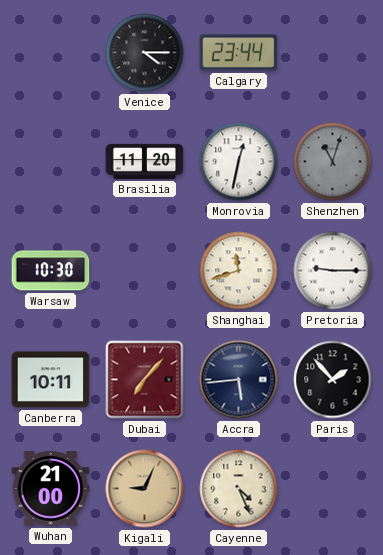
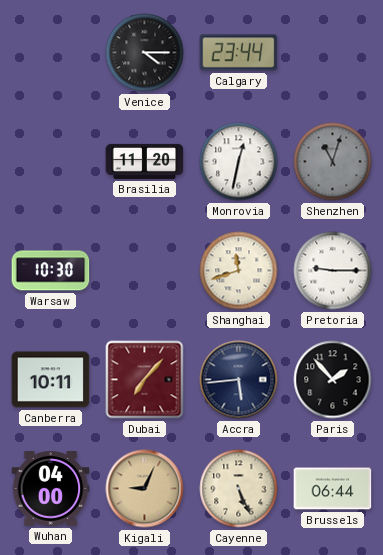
Wuhan: 21:00 -> 04:00
Cayenne: 4:26 -> 5:26
Brussels: none -> 06:44
